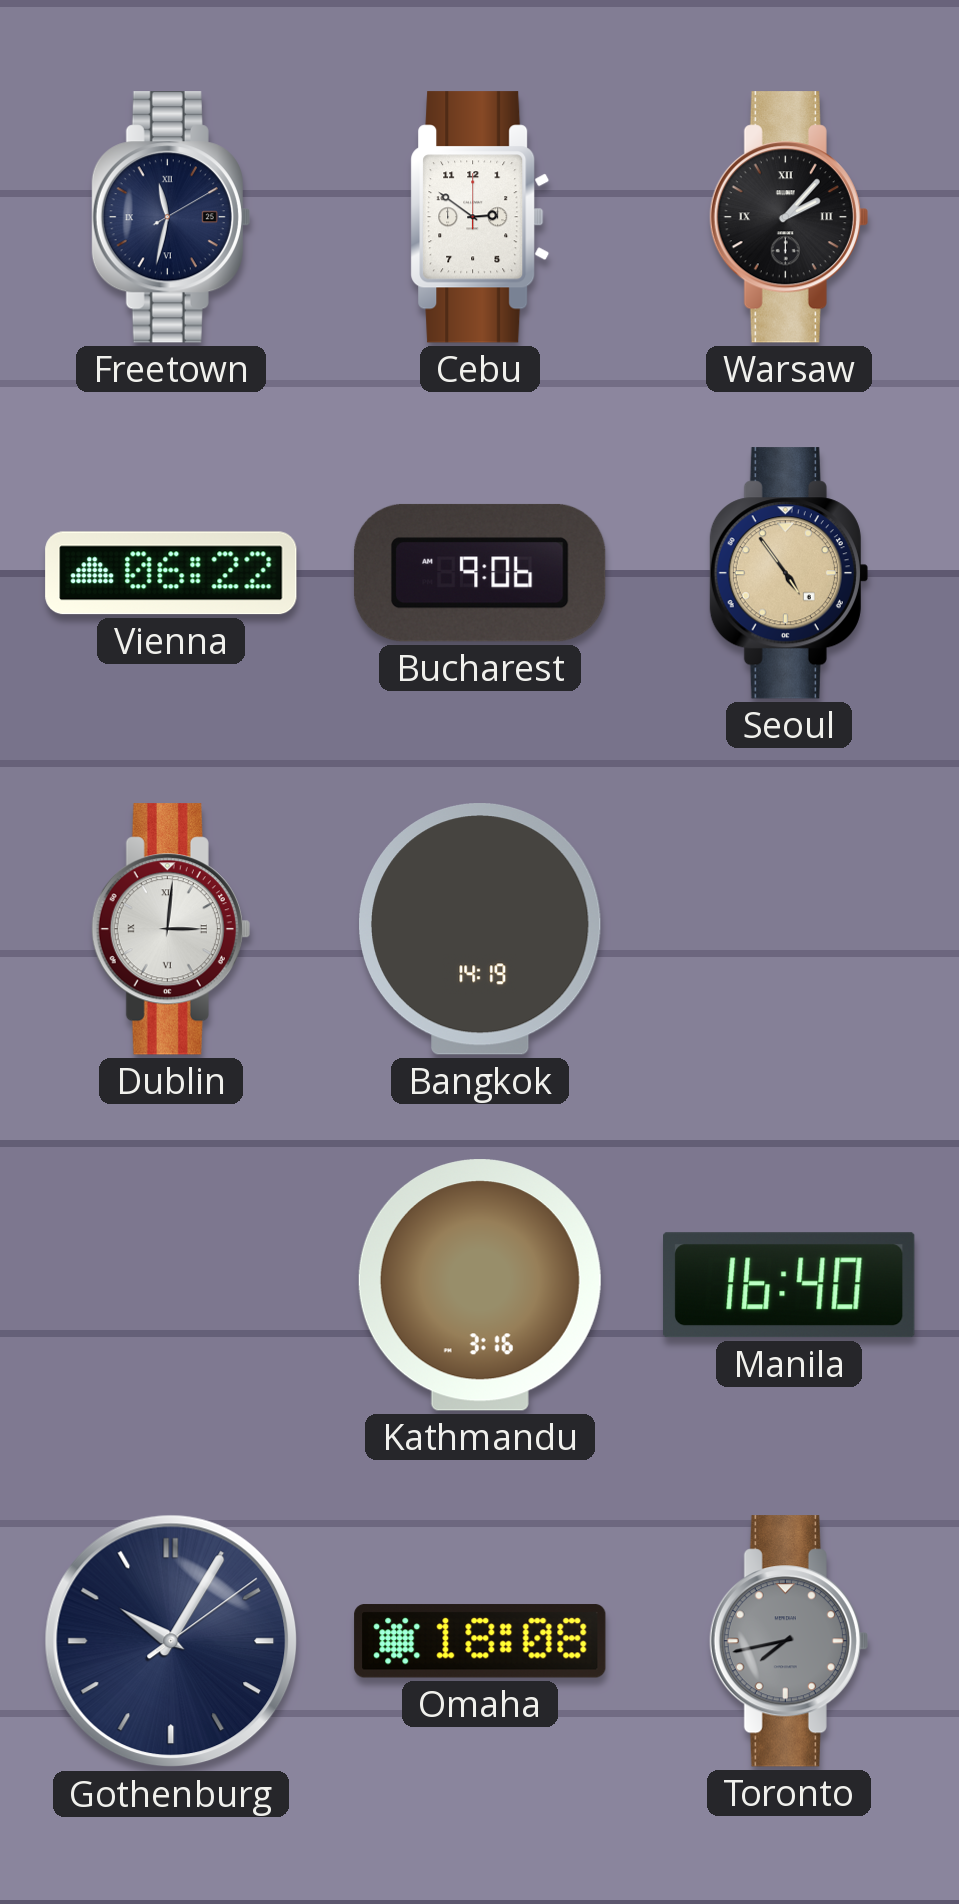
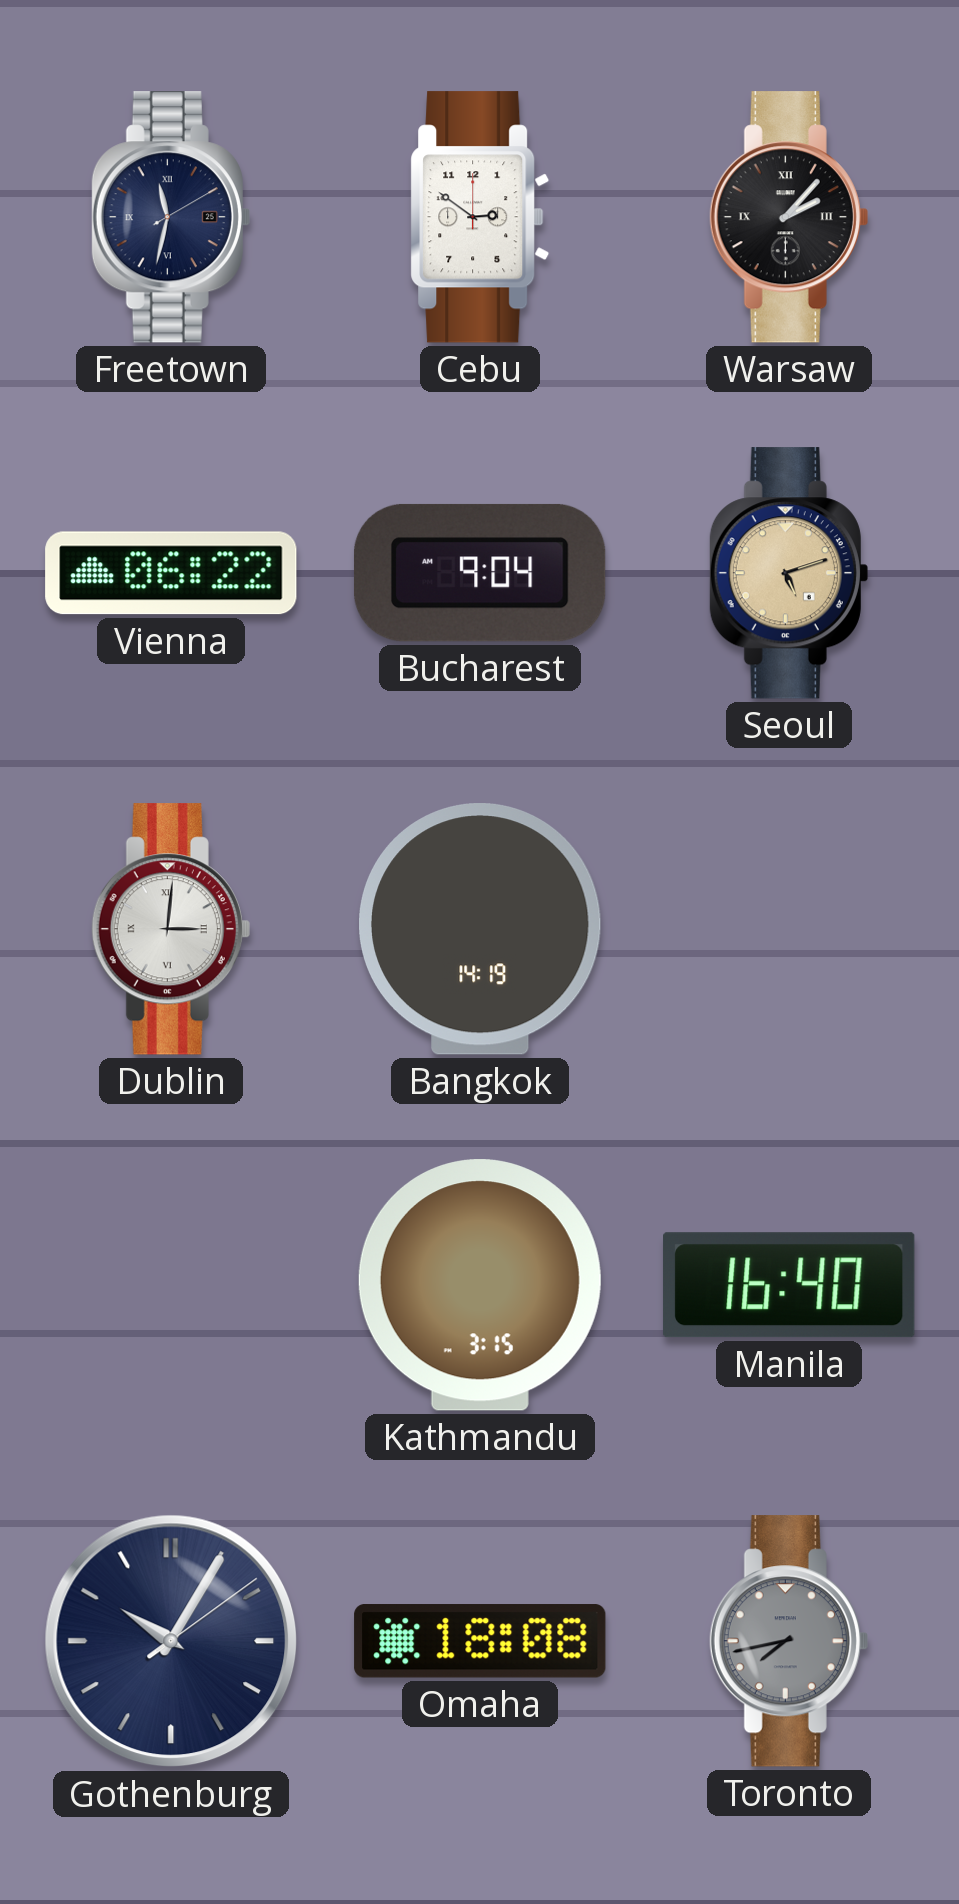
Bucharest: 9:06 -> 9:04
Seoul: 4:54 -> 5:12
Kathmandu: 3:16 -> 3:15
